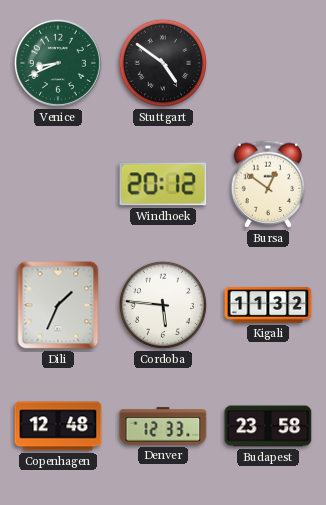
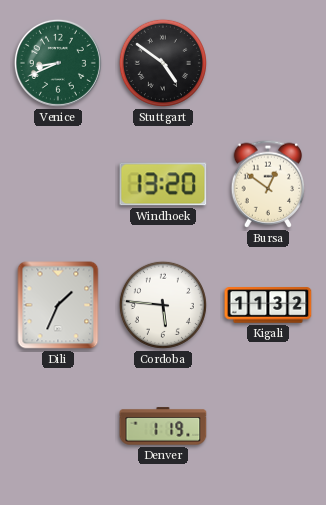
Windhoek: 20:12 -> 13:20
Copenhagen: 12:48 -> none
Denver: 12:33 -> 1:19
Budapest: 23:58 -> none
